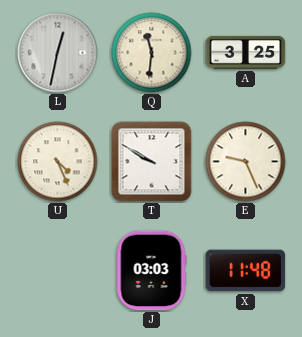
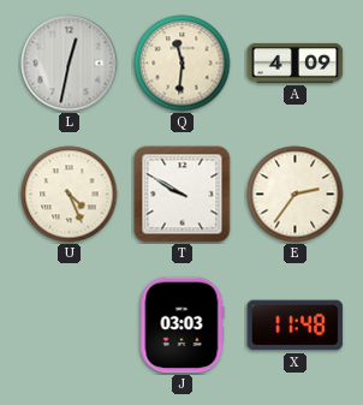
A: 3:25 -> 4:09
E: 9:26 -> 2:36
